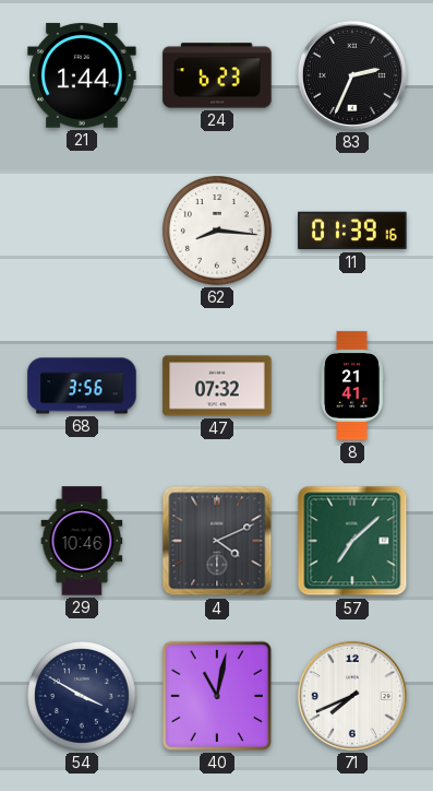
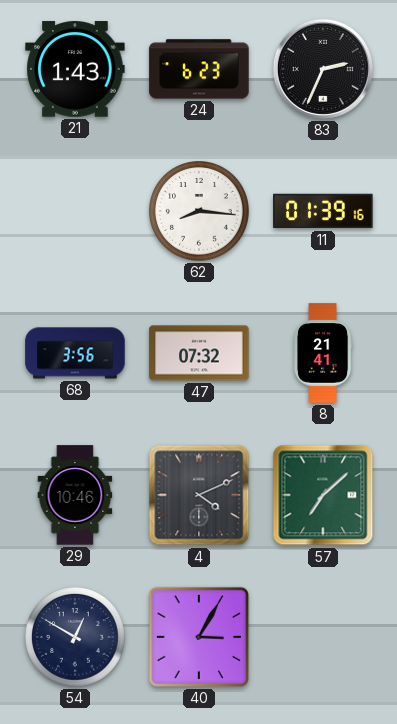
21: 1:44 -> 1:43
54: 3:50 -> 12:50
40: 11:02 -> 3:05
71: 7:41 -> none
